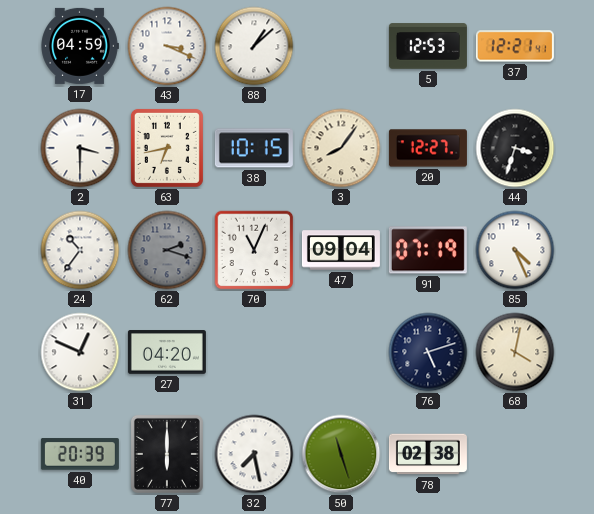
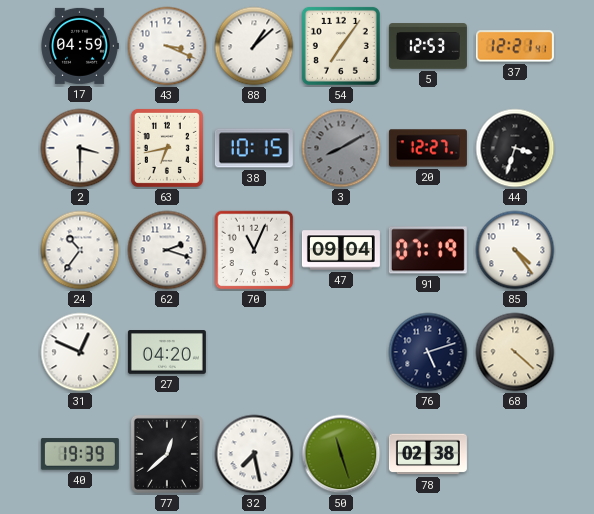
54: none -> 7:06
3: 8:06 -> 8:10
3 dial: cream -> grey
62 dial: grey -> white
85: 4:26 -> 4:24
68: 4:02 -> 4:22
40: 20:39 -> 19:39
77: 6:00 -> 12:38
